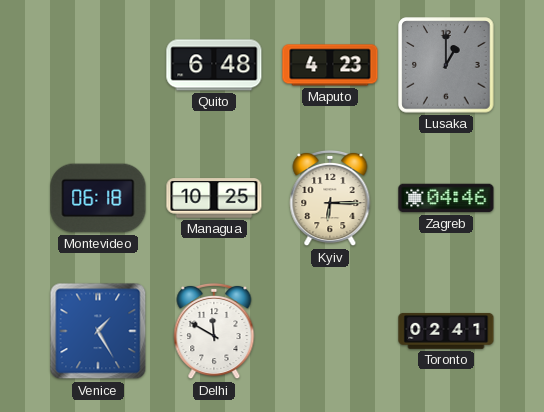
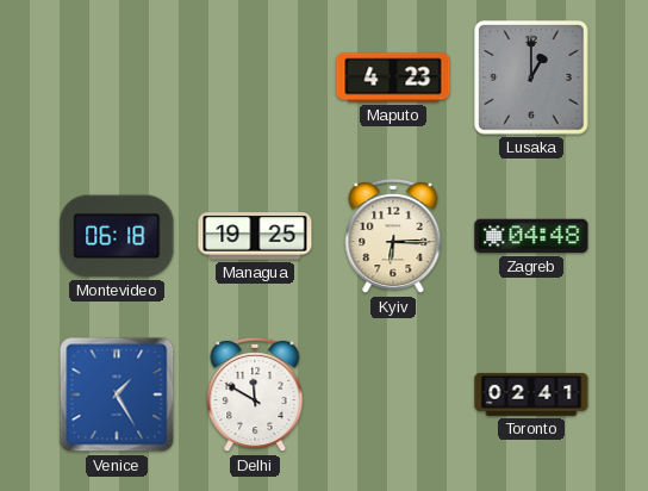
Quito: 6:48 -> none
Managua: 10:25 -> 19:25
Zagreb: 04:46 -> 04:48
